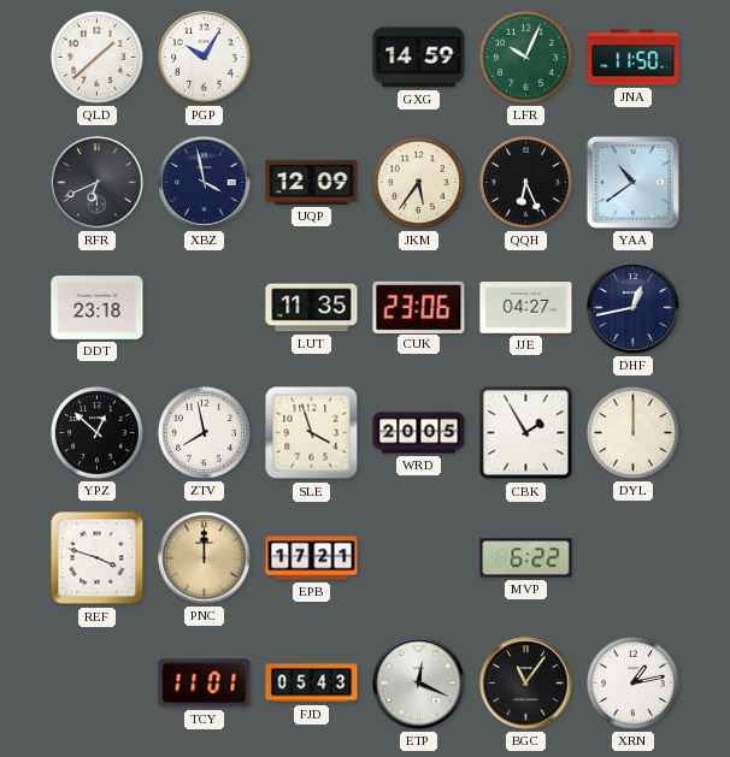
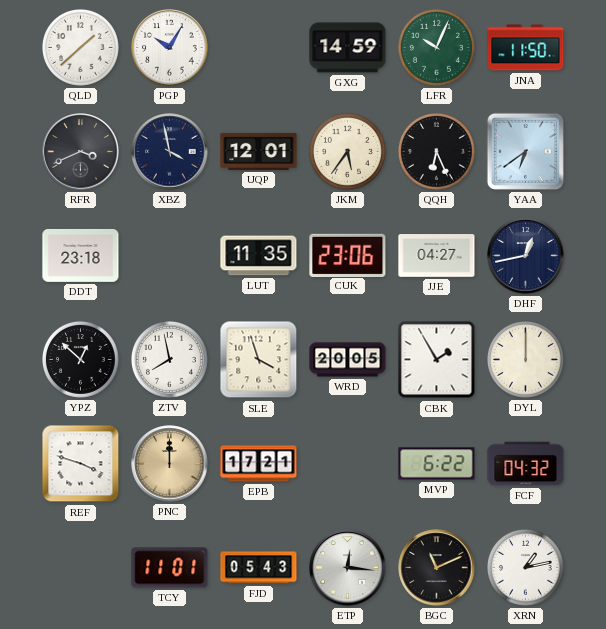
RFR: 6:41 -> 3:41
UQP: 12:09 -> 12:01
YAA: 10:39 -> 6:39
FCF: none -> 04:32
ETP: 12:19 -> 12:16
BGC: 11:06 -> 11:11
